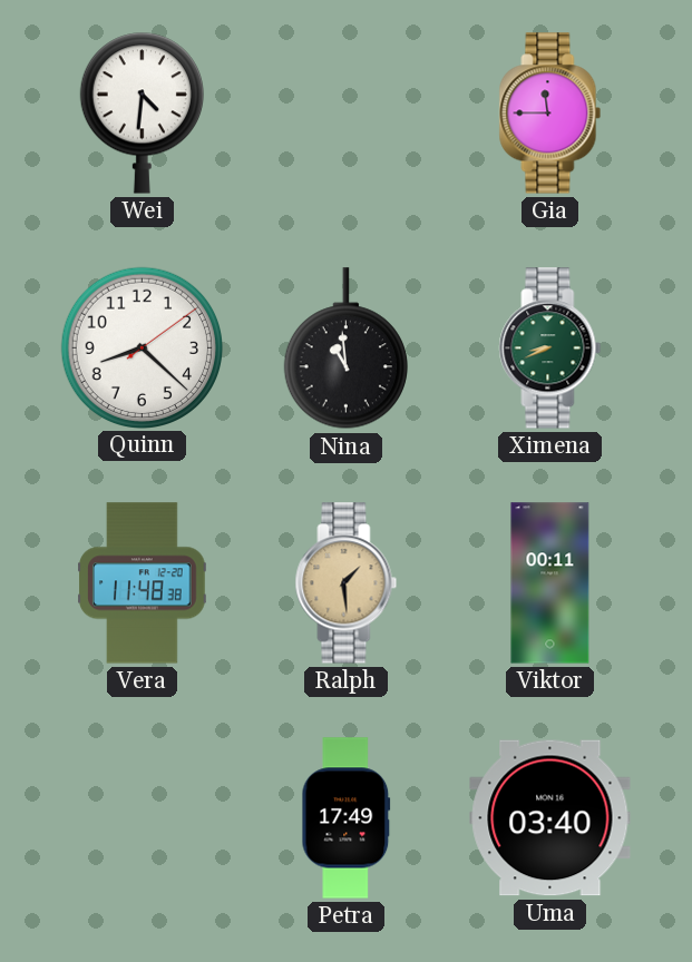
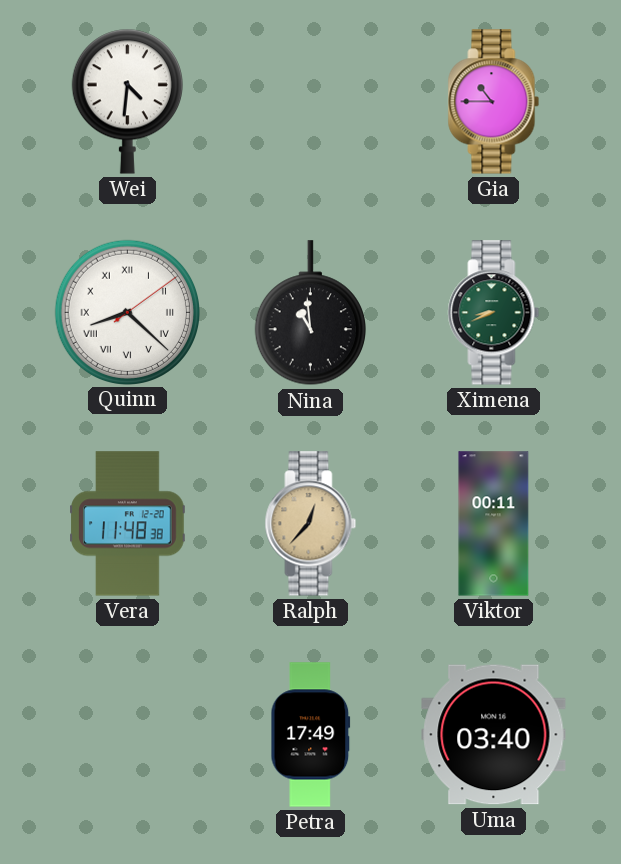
Gia: 11:45 -> 10:45
Quinn numerals: Arabic -> Roman
Ralph: 1:29 -> 12:37
